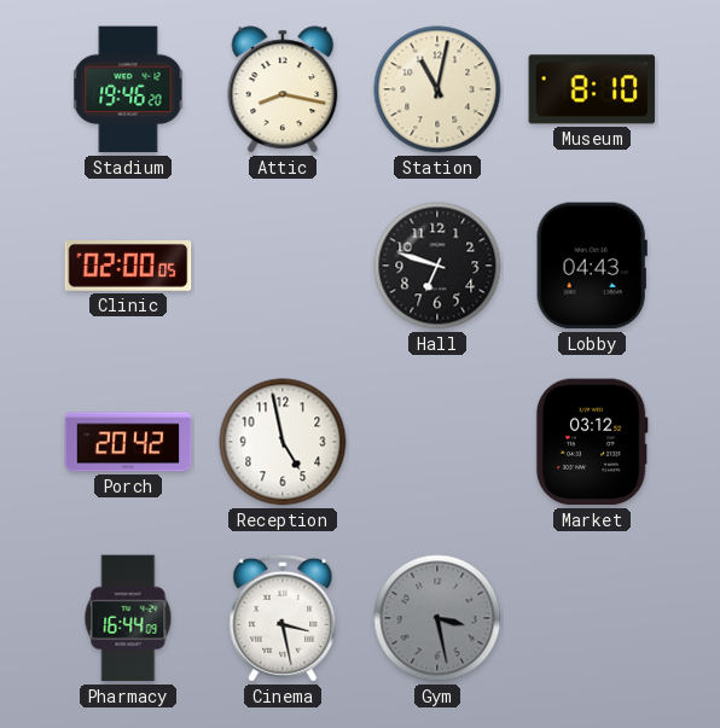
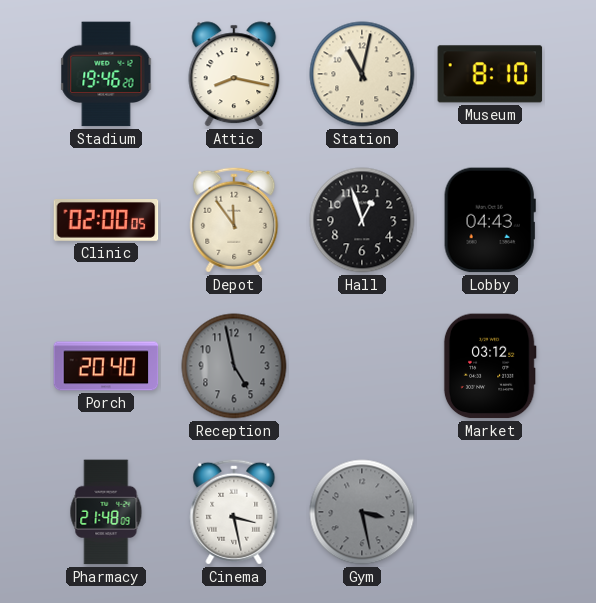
Depot: none -> 11:54
Hall: 6:48 -> 12:57
Porch: 20:42 -> 20:40
Reception dial: white -> grey
Pharmacy: 16:44 -> 21:48
